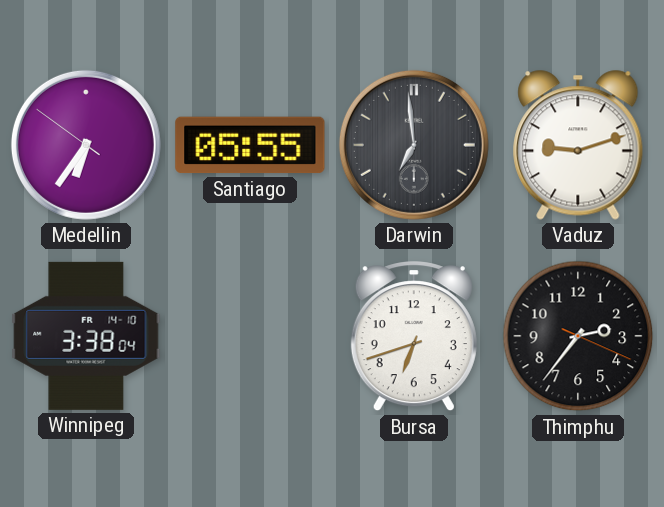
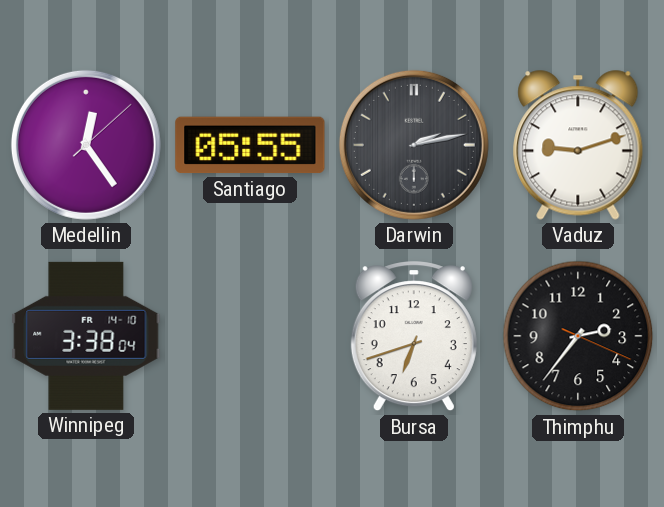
Medellin: 6:35 -> 12:24
Darwin: 6:59 -> 2:13
